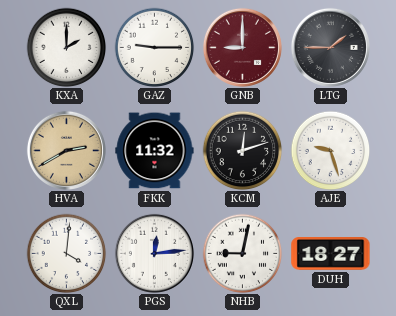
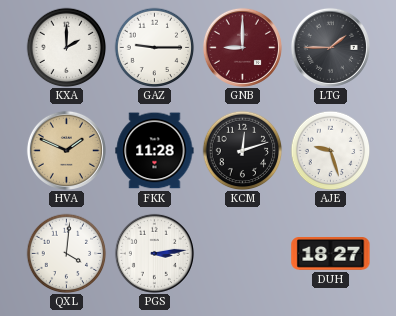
HVA: 2:40 -> 1:49
FKK: 11:32 -> 11:28
PGS: 12:14 -> 3:14
NHB: 9:02 -> none
